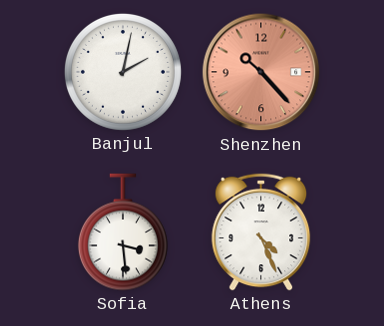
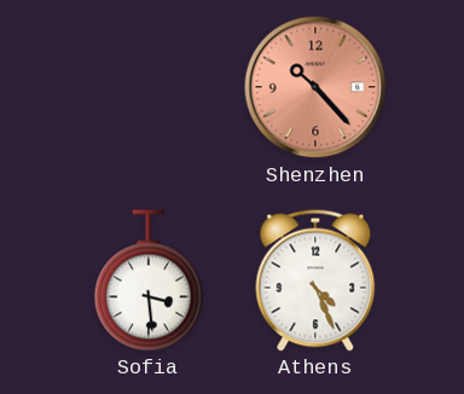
Banjul: 2:02 -> none
